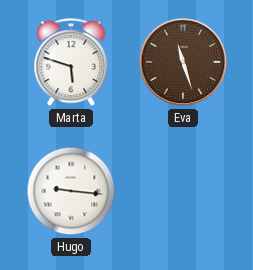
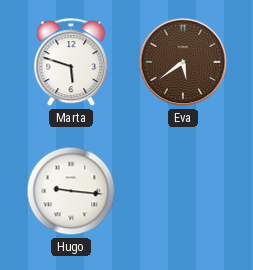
Eva: 11:27 -> 5:39
